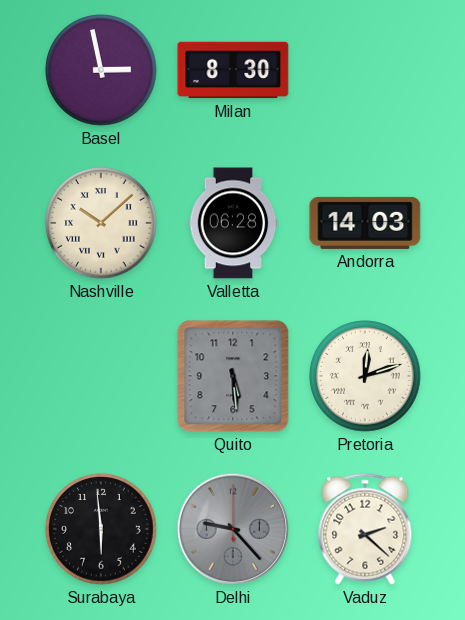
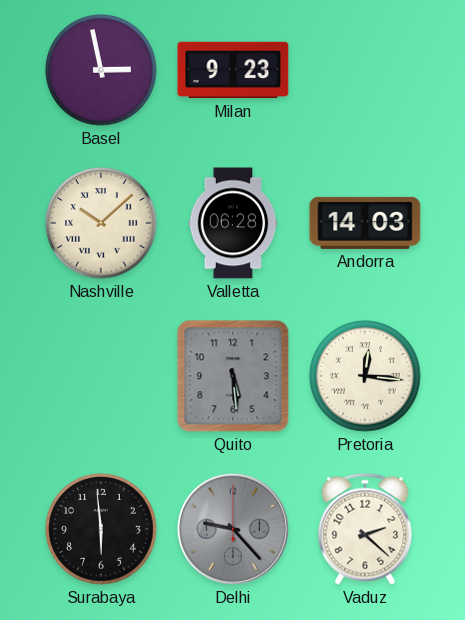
Milan: 8:30 -> 9:23
Pretoria: 12:12 -> 12:16
